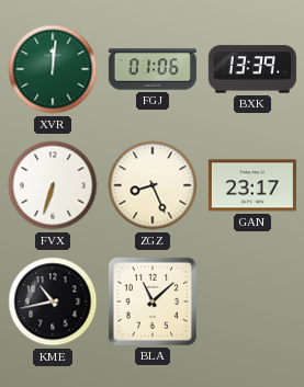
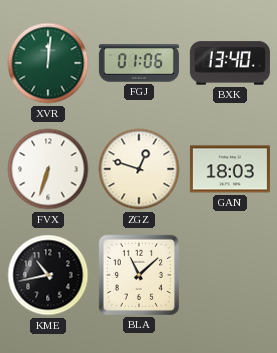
BXK: 13:39 -> 13:40
ZGZ: 8:26 -> 12:48
GAN: 23:17 -> 18:03
